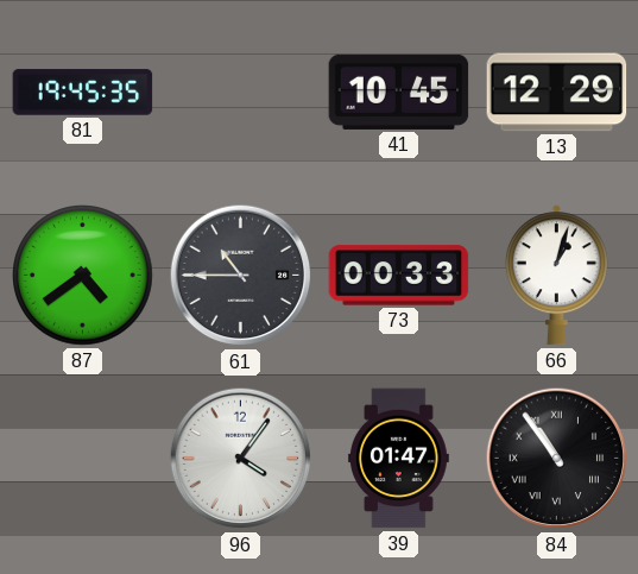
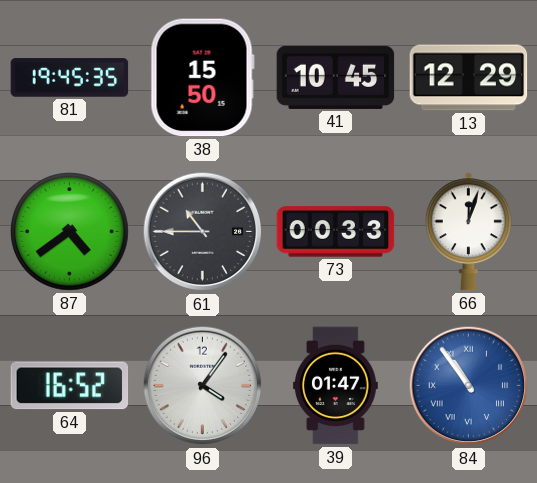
38: none -> 15:50
66: 1:03 -> 12:03
64: none -> 16:52
84 dial: black -> blue
